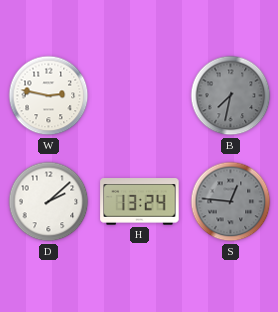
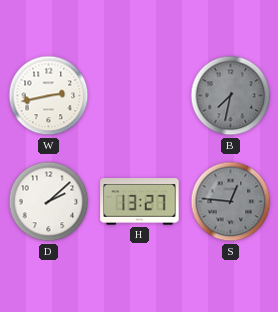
W: 2:47 -> 2:43
H: 13:24 -> 13:27
